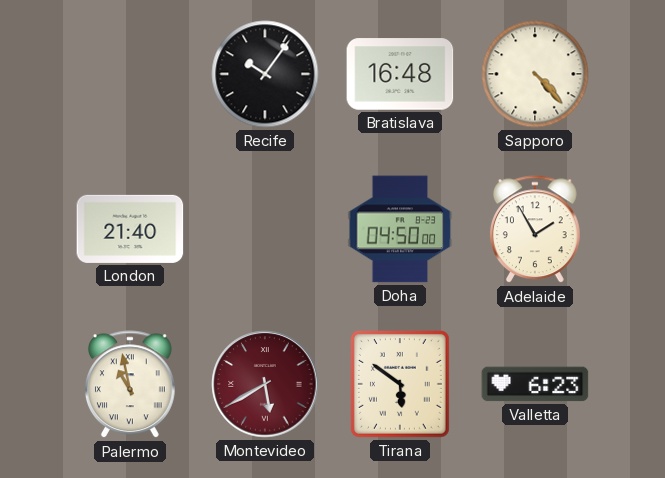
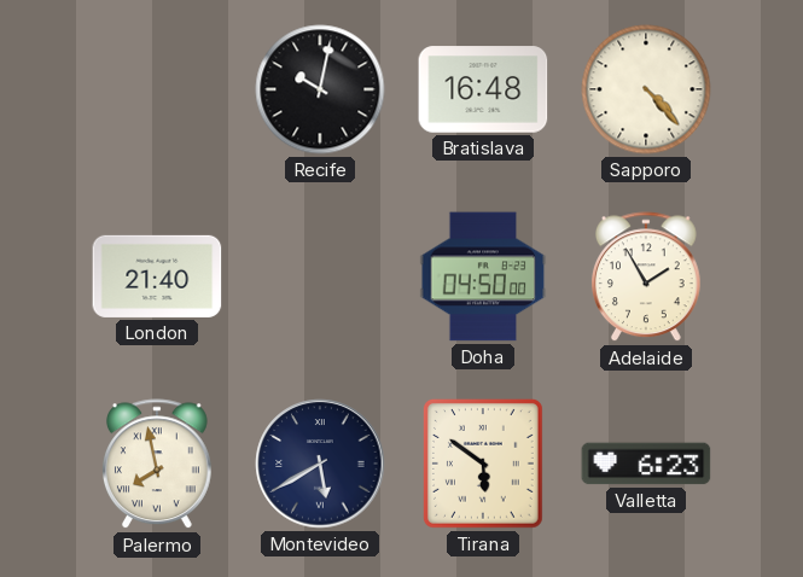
Recife: 10:06 -> 10:02
Palermo: 10:58 -> 7:58
Montevideo dial: burgundy -> navy
